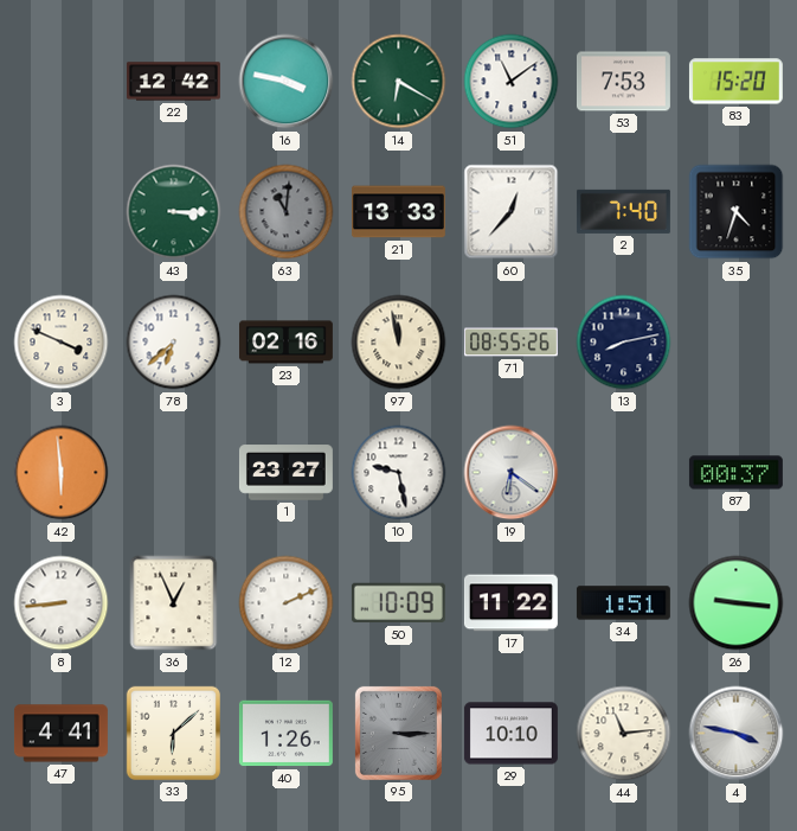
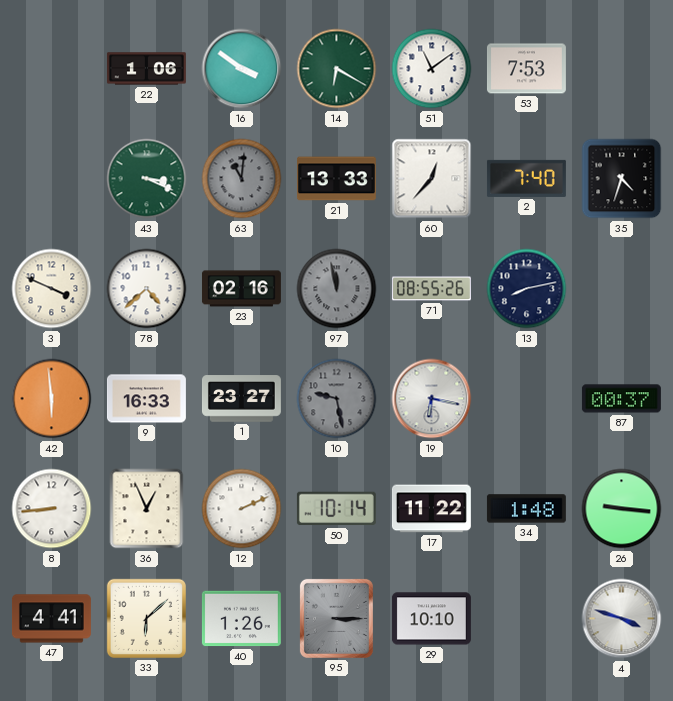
22: 12:42 -> 1:06
16: 3:47 -> 3:51
83: 15:20 -> none
43: 3:15 -> 3:19
78: 6:38 -> 4:38
97 dial: cream -> grey
9: none -> 16:33
10 dial: white -> grey
19: 6:21 -> 6:17
50: 10:09 -> 10:14
34: 1:51 -> 1:48
44: 11:14 -> none
4: 3:47 -> 3:48
